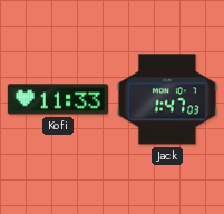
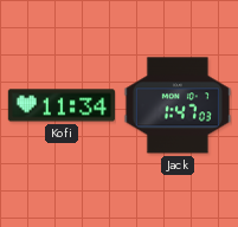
Kofi: 11:33 -> 11:34
